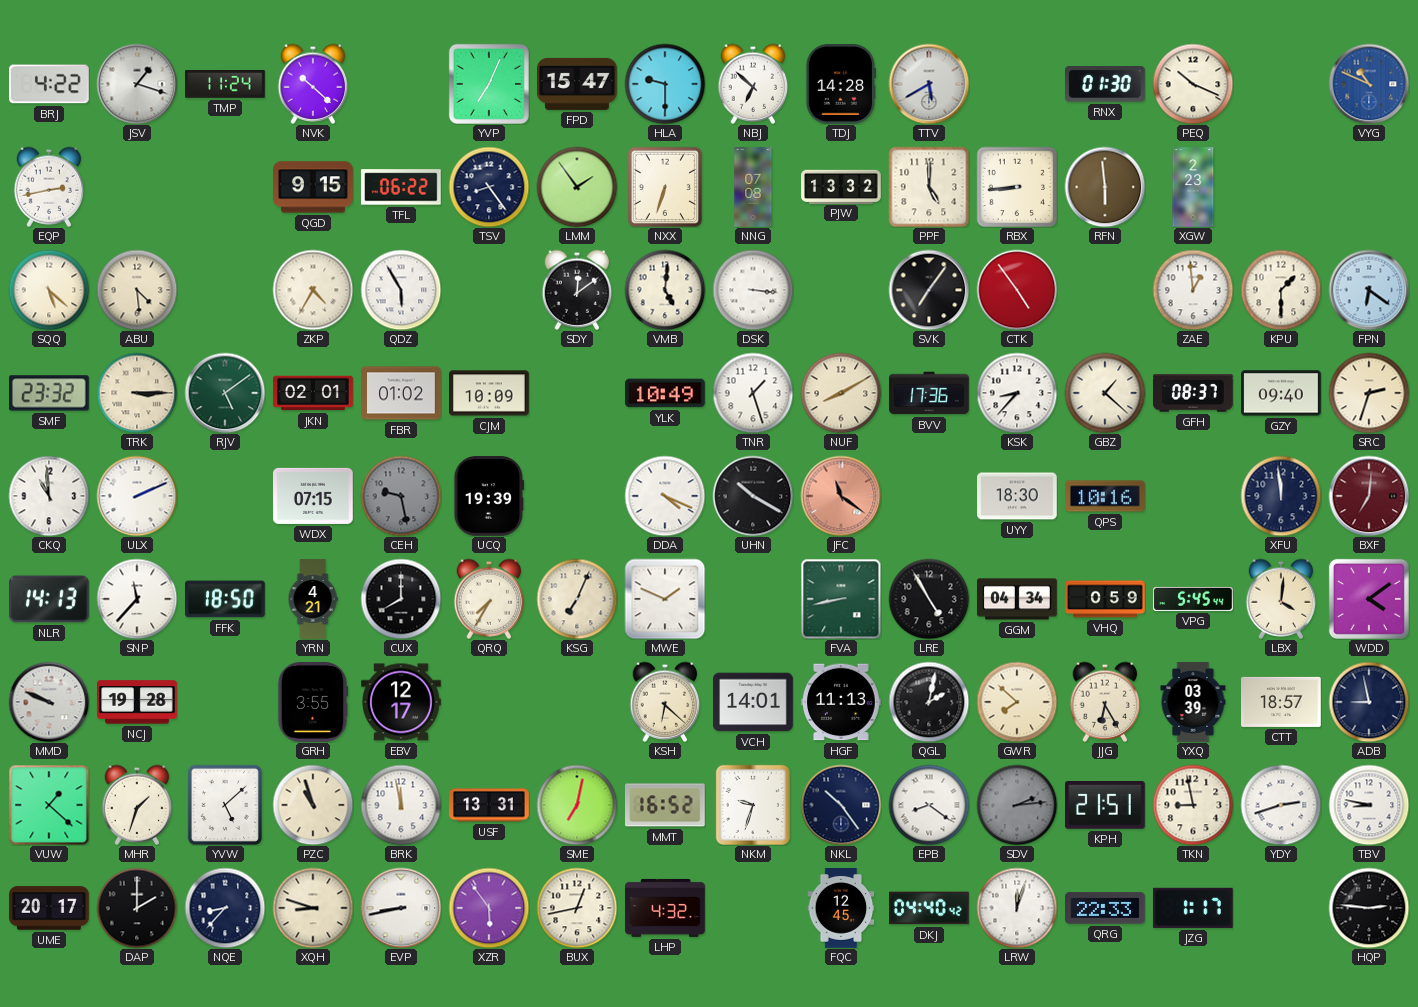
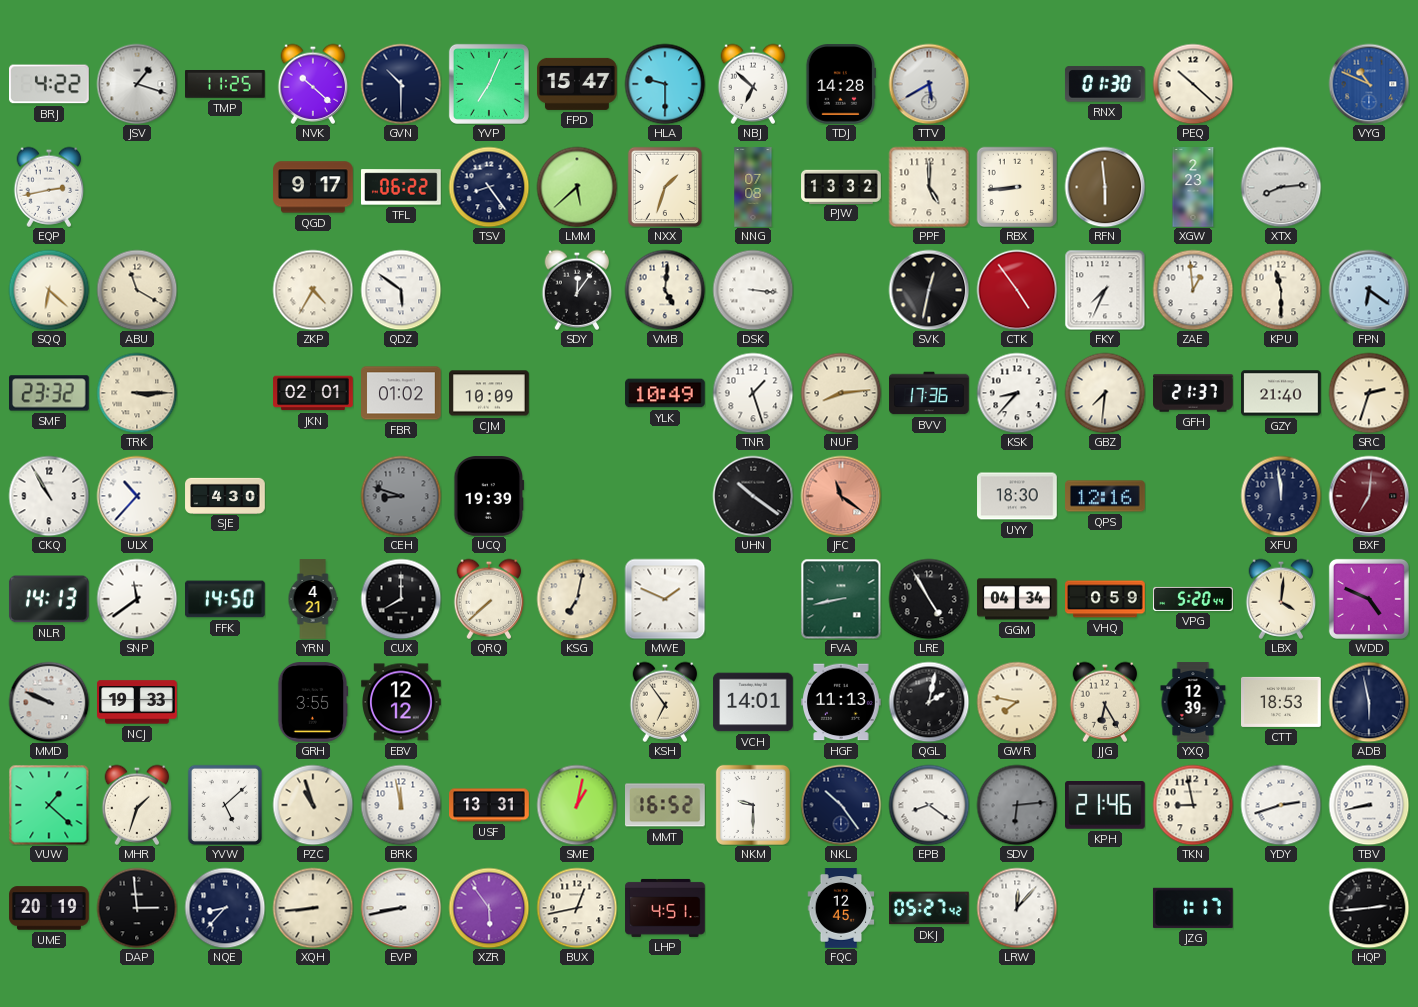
TMP: 11:24 -> 11:25
GVN: none -> 10:30
PEQ: 10:19 -> 10:22
QGD: 9:15 -> 9:17
LMM: 1:54 -> 5:38
NXX: 6:33 -> 1:33
XTX: none -> 8:14
SQQ: 5:22 -> 6:22
ABU: 4:29 -> 11:20
QDZ: 5:55 -> 5:51
SDY: 12:09 -> 12:06
SVK: 7:06 -> 12:32
FKY: none -> 7:34
KPU: 1:30 -> 11:30
RJV: 5:09 -> none
NUF: 8:10 -> 8:14
GBZ: 1:22 -> 7:31
GFH: 08:37 -> 21:37
GZY: 09:40 -> 21:40
CKQ: 10:59 -> 10:55
ULX: 2:11 -> 10:37
SJE: none -> 4:30
WDX: 07:15 -> none
CEH: 9:28 -> 8:48
DDA: 4:19 -> none
UHN: 10:20 -> 10:21
QPS: 10:16 -> 12:16
SNP: 11:37 -> 11:39
FFK: 18:50 -> 14:50
QRQ: 7:35 -> 7:38
KSG: 7:04 -> 7:02
VPG: 5:45 -> 5:20
WDD: 4:09 -> 4:49
NCJ: 19:28 -> 19:33
EBV: 12:17 -> 12:12
KSH: 6:22 -> 6:54
GWR: 7:52 -> 7:47
YXQ: 03:39 -> 12:39
CTT: 18:57 -> 18:53
ADB: 8:58 -> 5:58
SME: 7:02 -> 1:02
NKM: 9:33 -> 9:30
SDV: 2:14 -> 6:14
KPH: 21:51 -> 21:46
TBV: 8:47 -> 8:43
UME: 20:17 -> 20:19
DAP: 2:00 -> 2:59
XQH: 8:48 -> 8:44
LHP: 4:32 -> 4:51
DKJ: 04:40 -> 05:27
LRW: 12:03 -> 12:07
QRG: 22:33 -> none
HQP: 2:46 -> 2:44
